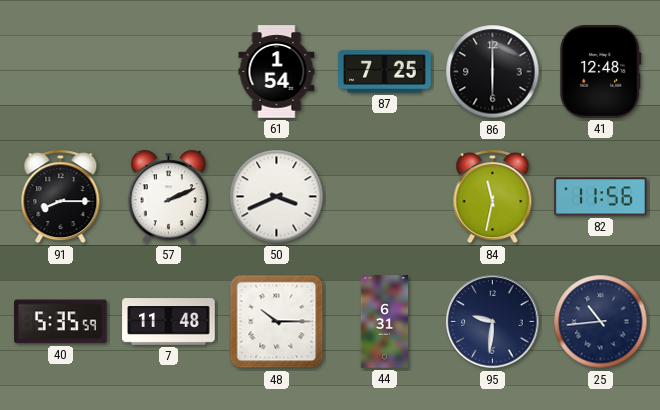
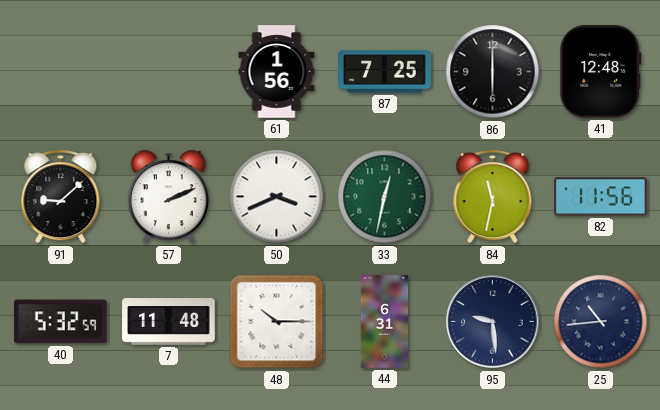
61: 1:54 -> 1:56
91: 8:15 -> 9:08
33: none -> 12:32
40: 5:35 -> 5:32
95: 9:31 -> 9:29
